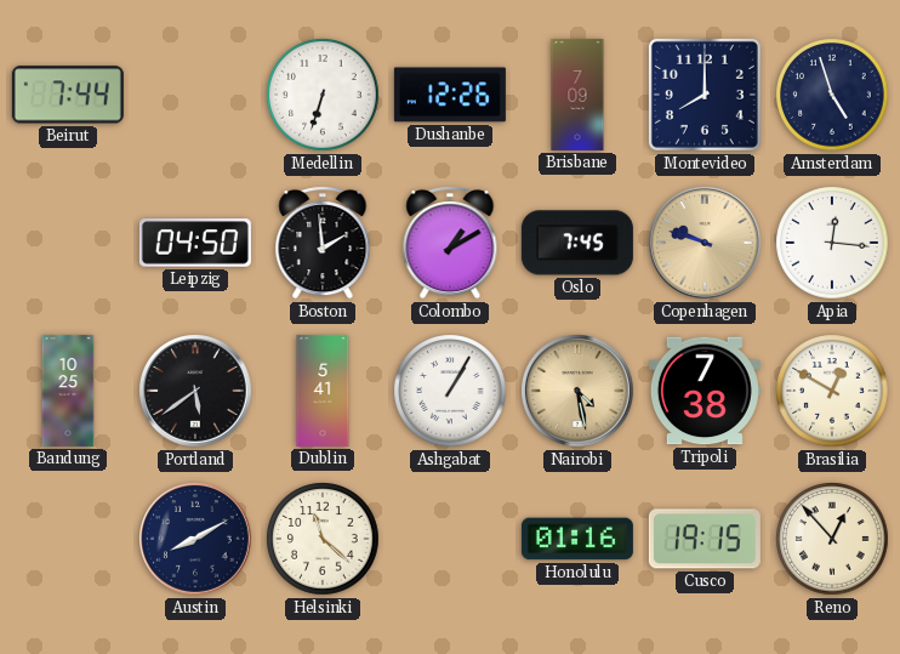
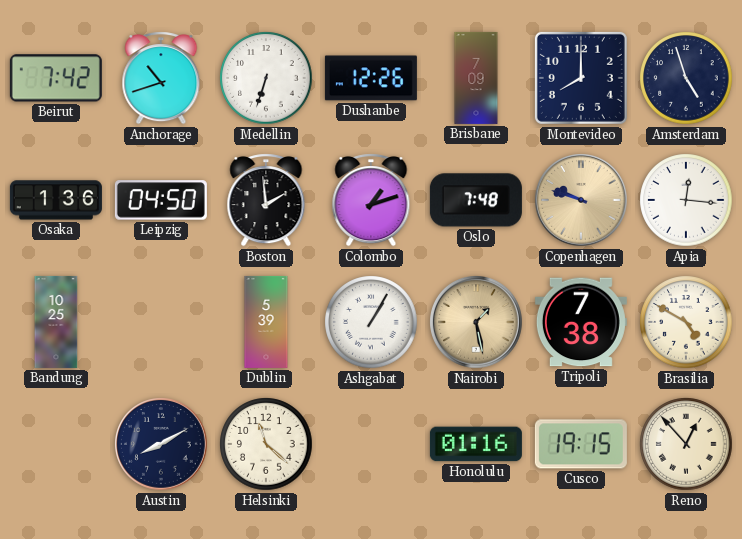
Beirut: 7:44 -> 7:42
Anchorage: none -> 10:42
Osaka: none -> 1:36
Colombo: 1:10 -> 1:12
Oslo: 7:45 -> 7:48
Portland: 5:39 -> none
Dublin: 5:41 -> 5:39
Nairobi: 4:28 -> 1:28
Brasilia: 12:50 -> 4:50
